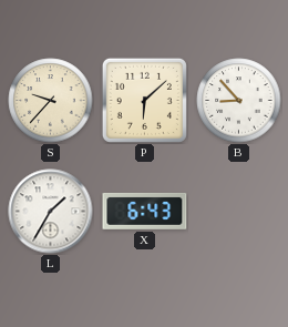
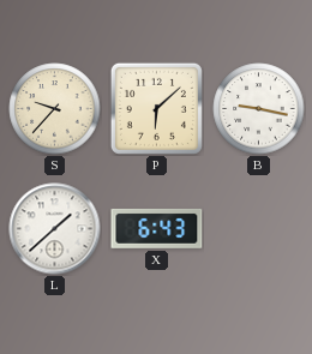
B: 8:53 -> 9:17
L: 1:35 -> 1:38
